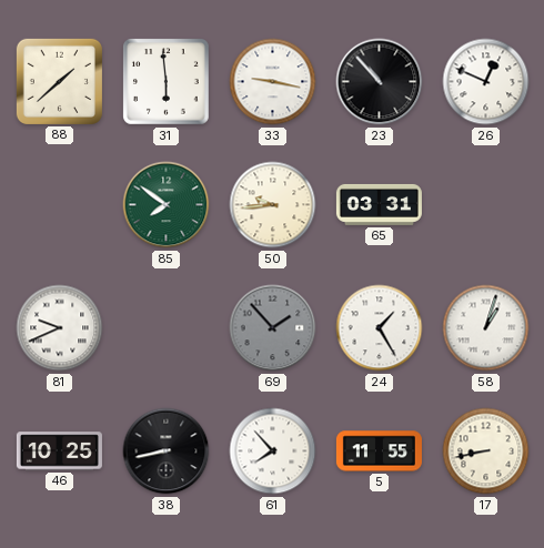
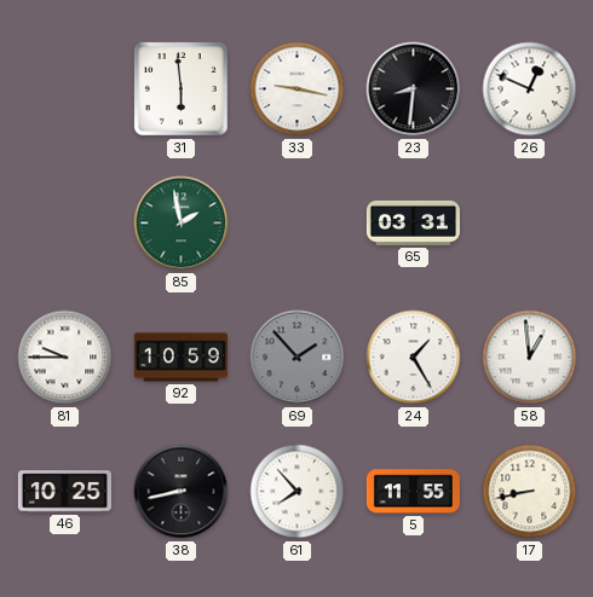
88: 1:38 -> none
23: 10:53 -> 8:31
85: 7:51 -> 1:58
50: 9:44 -> none
81: 9:41 -> 9:45
92: none -> 10:59
58: 1:03 -> 12:59
